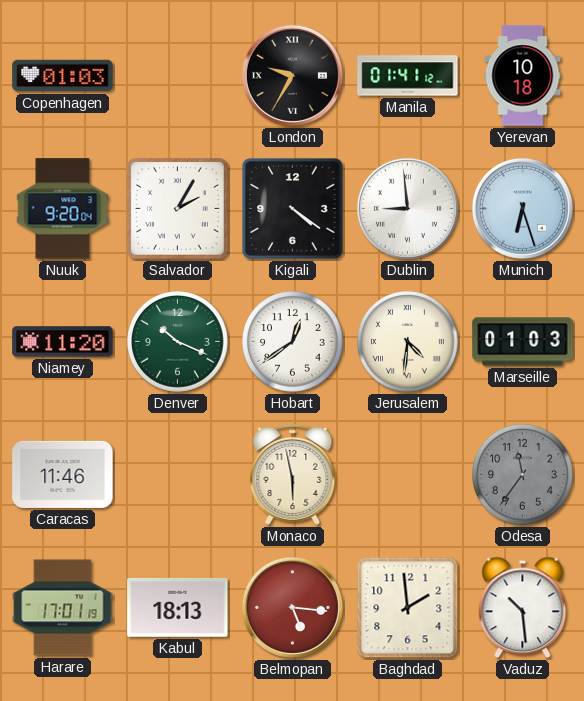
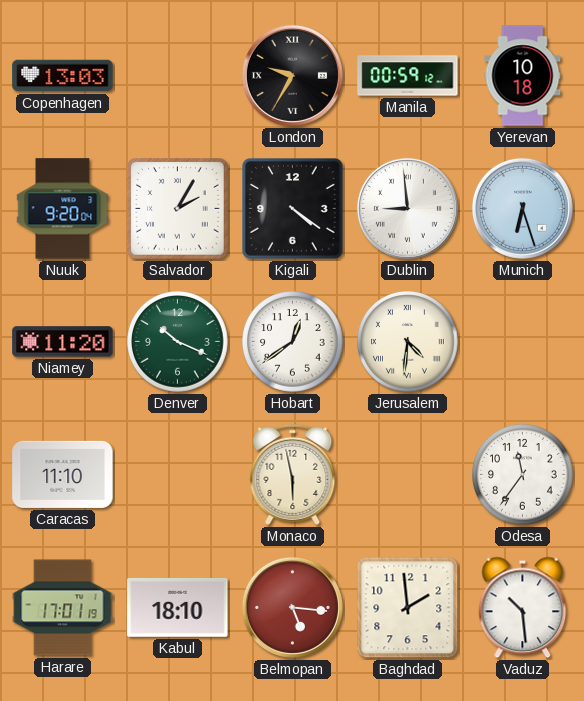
Copenhagen: 01:03 -> 13:03
Manila: 01:41 -> 00:59
Marseille: 01:03 -> none
Caracas: 11:46 -> 11:10
Odesa dial: grey -> white
Kabul: 18:13 -> 18:10
